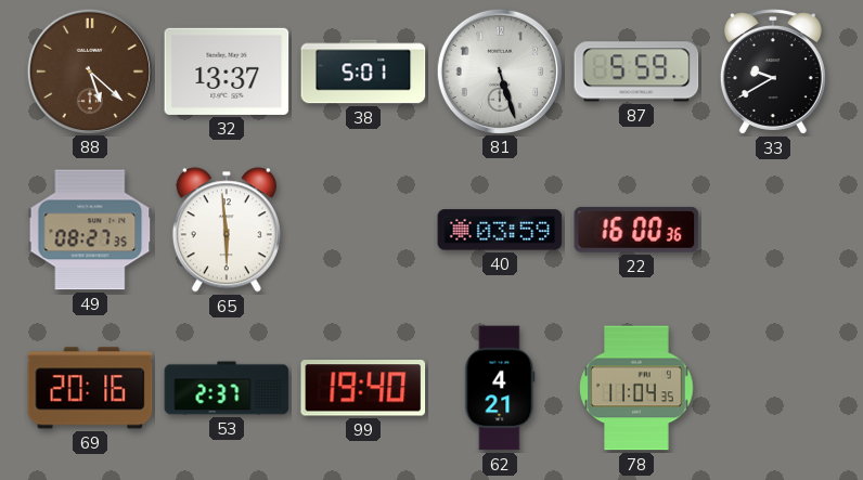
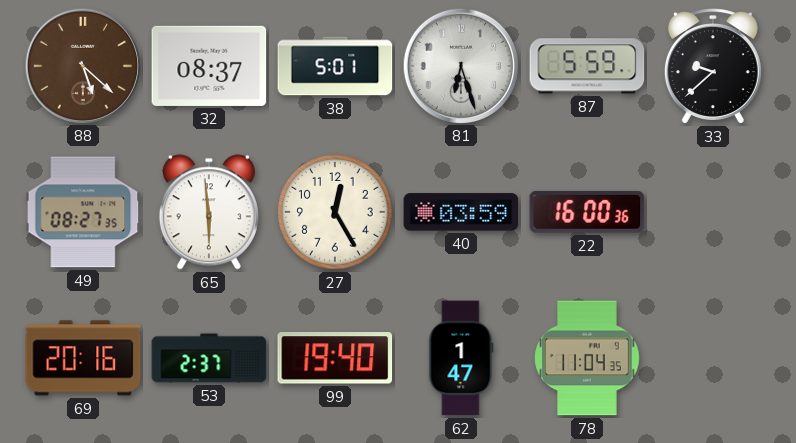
32: 13:37 -> 08:37
81: 5:27 -> 6:27
33: 9:40 -> 9:38
27: none -> 12:25
62: 4:21 -> 1:47
